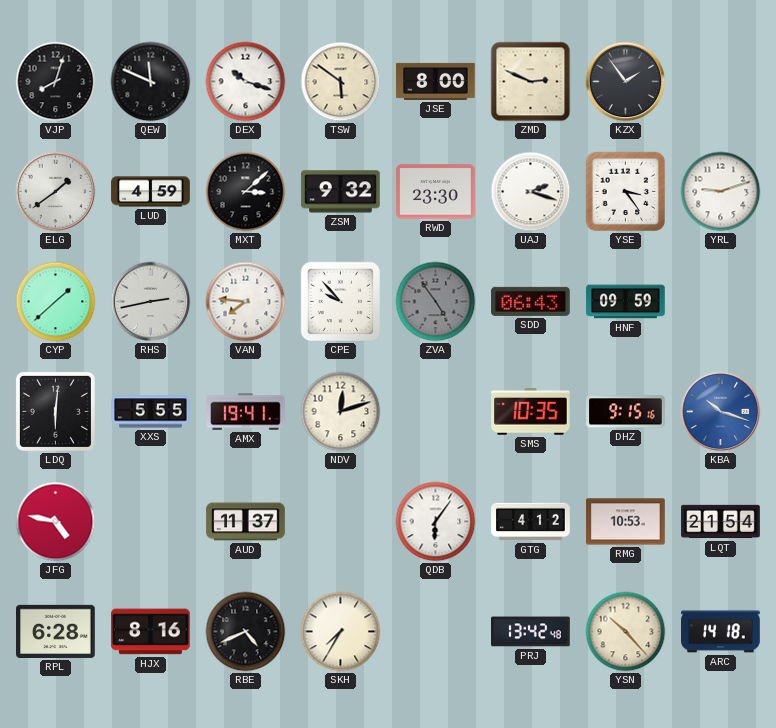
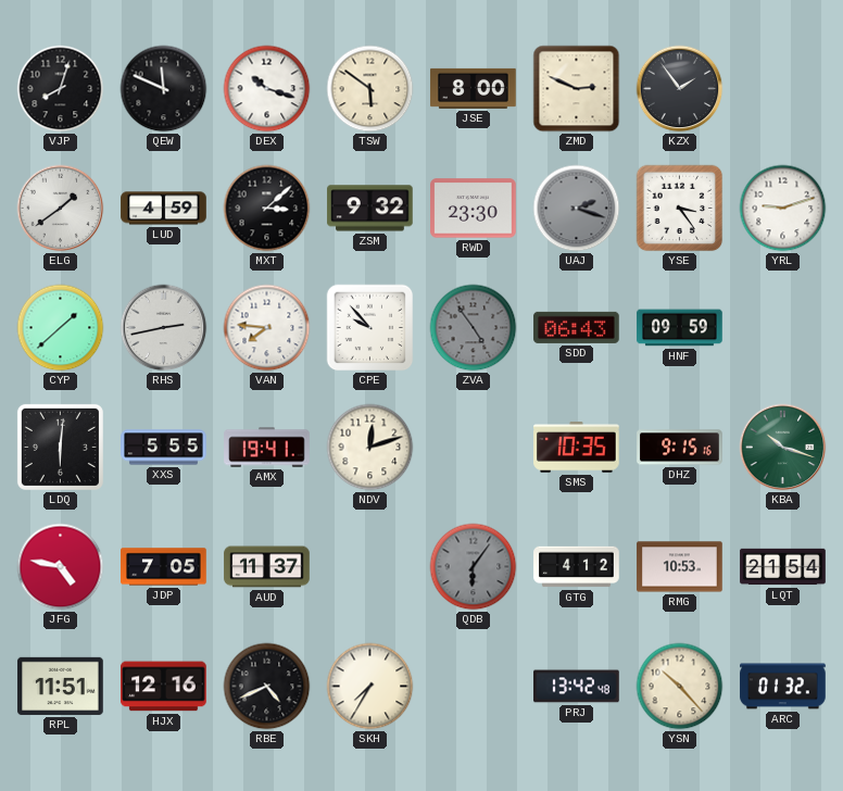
UAJ dial: white -> grey
KBA dial: blue -> green
JDP: none -> 7:05
QDB dial: white -> grey
RPL: 6:28 -> 11:51
HJX: 8:16 -> 12:16
ARC: 14:18 -> 01:32
